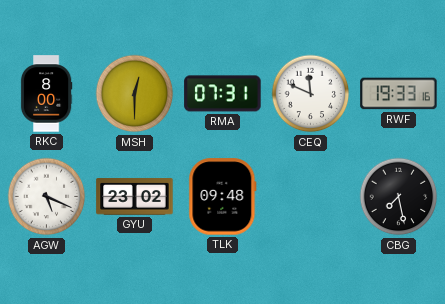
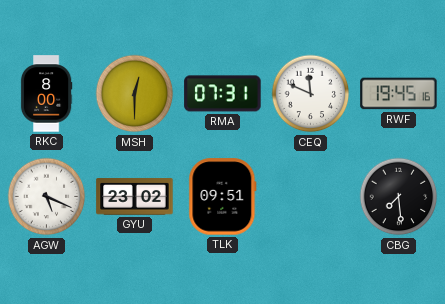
RWF: 19:33 -> 19:45
TLK: 09:48 -> 09:51
CBG: 7:28 -> 7:29
